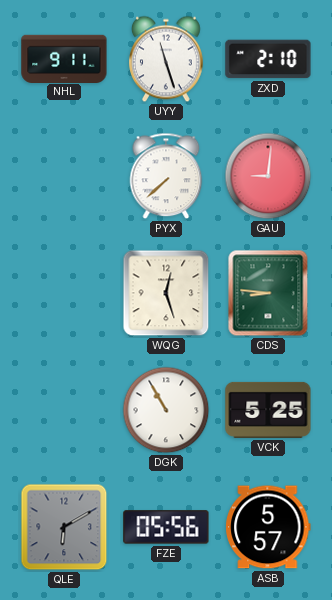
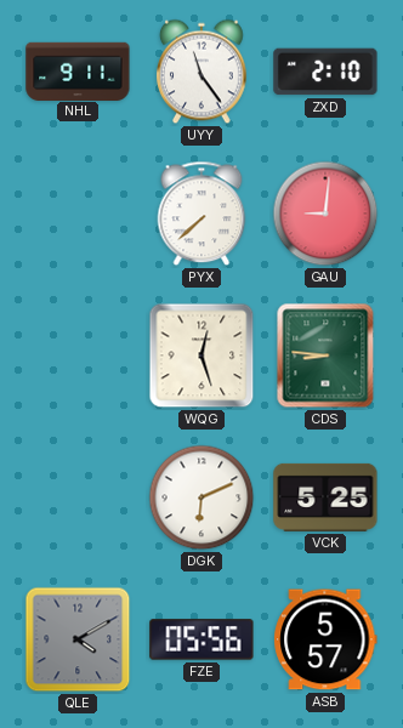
UYY: 11:27 -> 11:24
DGK: 10:55 -> 6:11
QLE: 6:10 -> 4:10
